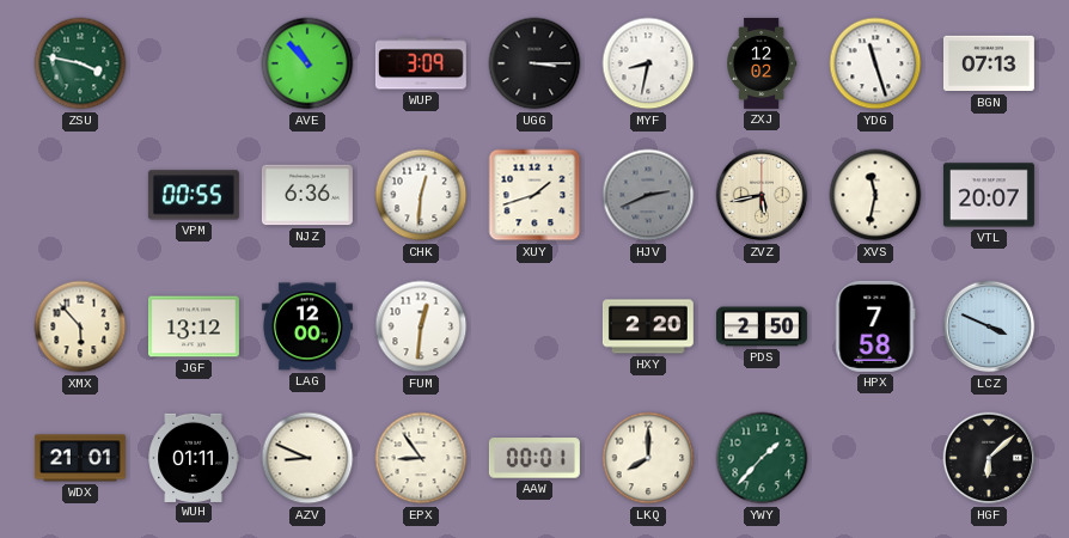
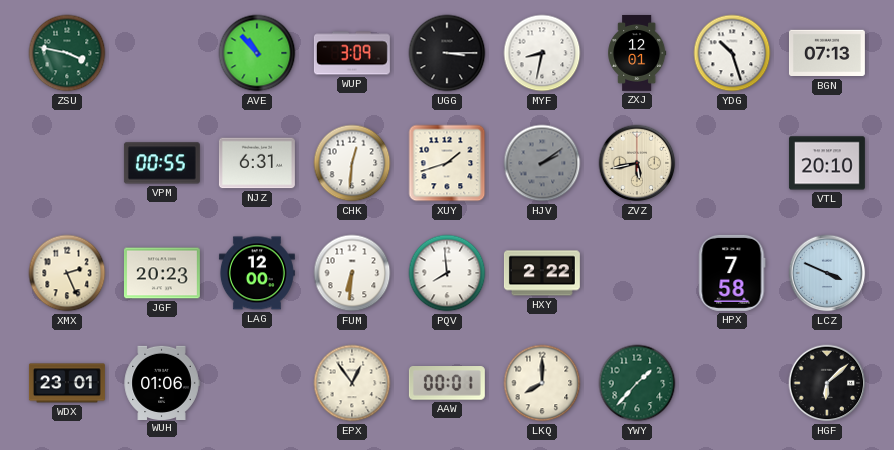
ZXJ: 12:02 -> 12:01
YDG: 11:27 -> 10:27
NJZ: 6:36 -> 6:31
HJV: 2:41 -> 2:09
XVS: 11:32 -> none
VTL: 20:07 -> 20:10
XMX: 5:53 -> 2:26
JGF: 13:12 -> 20:23
FUM: 12:31 -> 6:31
PQV: none -> 7:59
HXY: 2:20 -> 2:22
PDS: 2:50 -> none
WDX: 21:01 -> 23:01
WUH: 01:11 -> 01:06
AZV: 8:49 -> none
EPX: 8:54 -> 12:54
